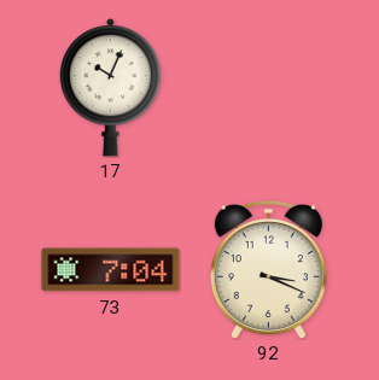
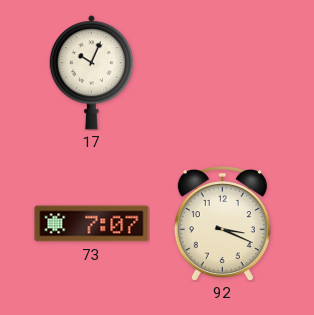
73: 7:04 -> 7:07
